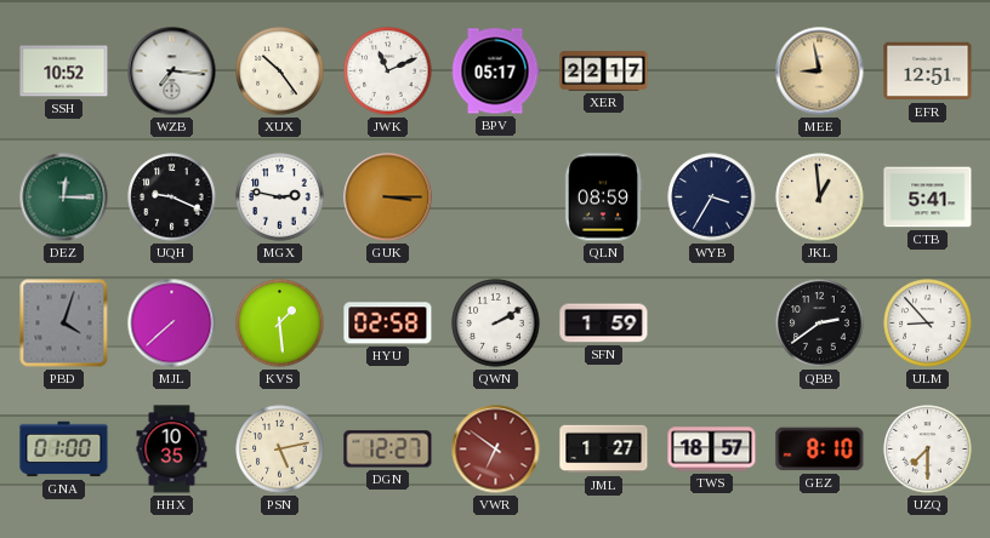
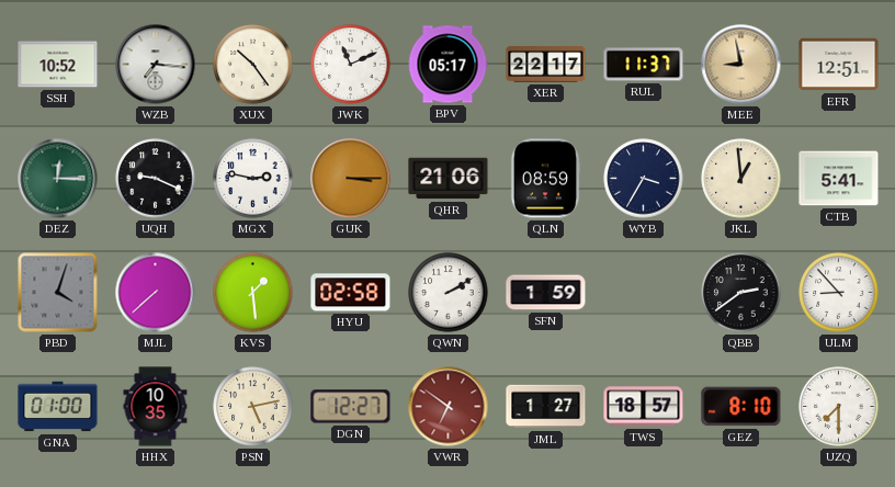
RUL: none -> 11:37
QHR: none -> 21:06
